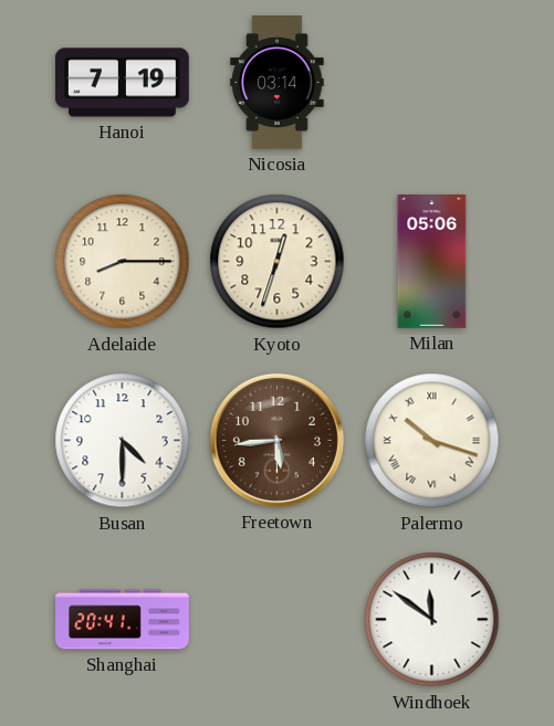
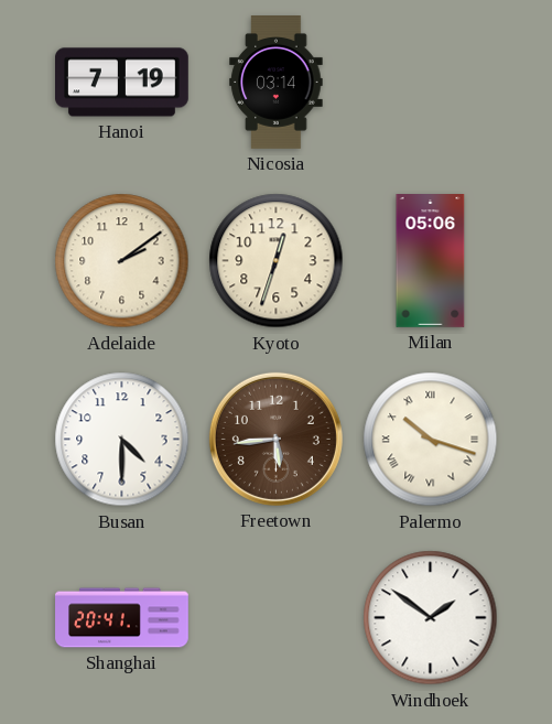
Adelaide: 8:15 -> 2:09
Windhoek: 11:51 -> 1:51
